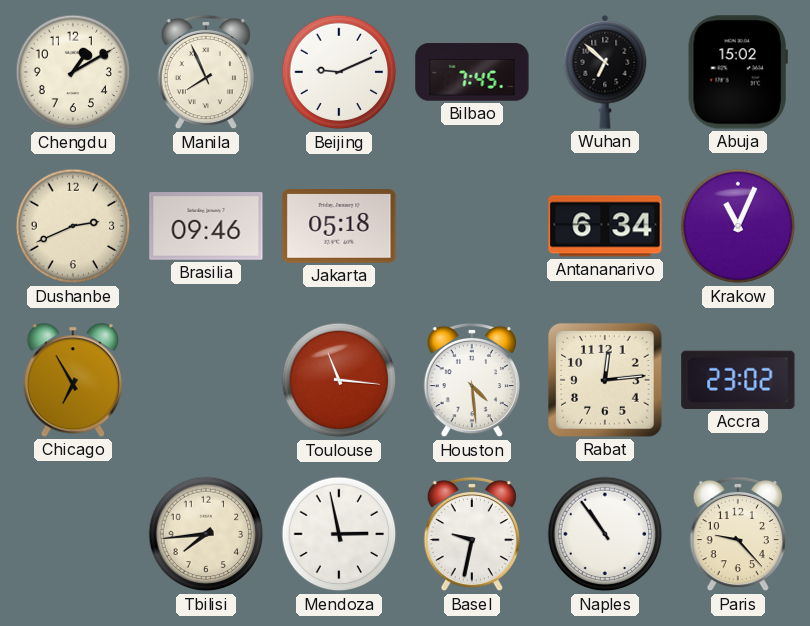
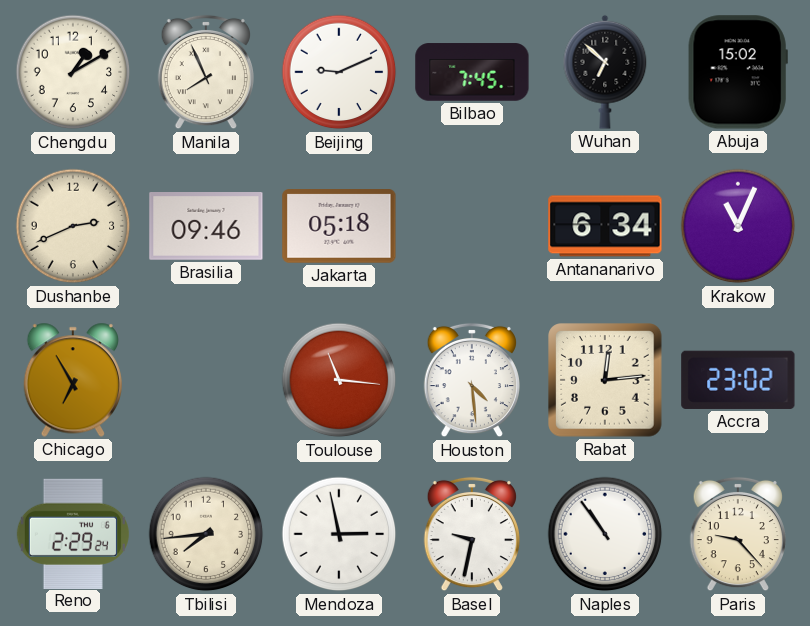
Reno: none -> 2:29
